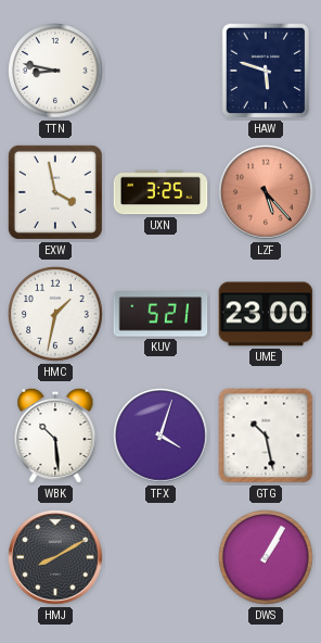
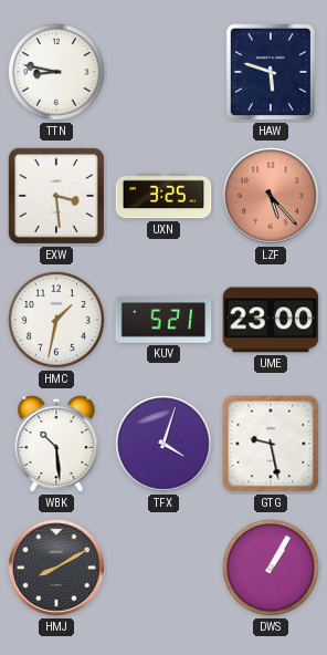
EXW: 3:58 -> 3:29
GTG: 10:28 -> 9:28
